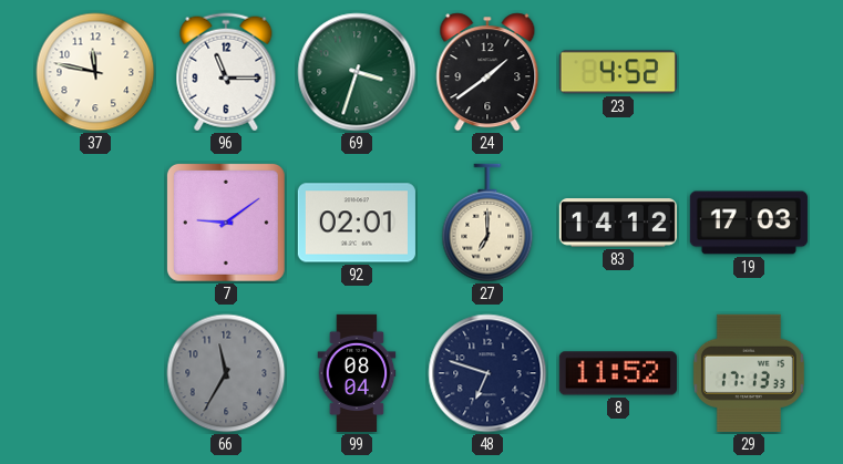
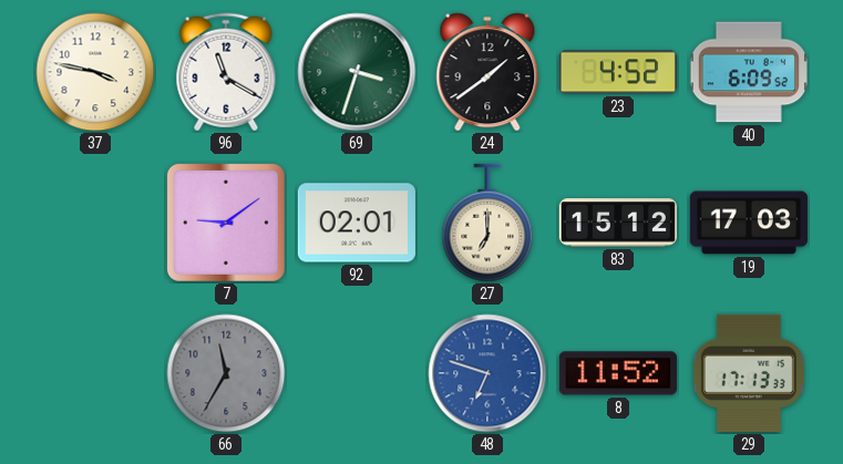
37: 11:47 -> 3:47
96: 11:15 -> 11:20
40: none -> 6:09
83: 14:12 -> 15:12
99: 08:04 -> none
48 dial: navy -> blue
